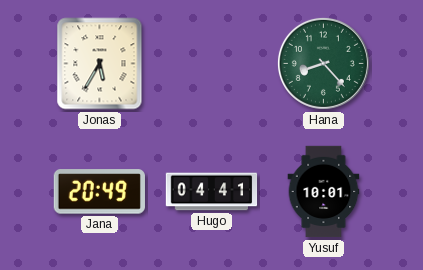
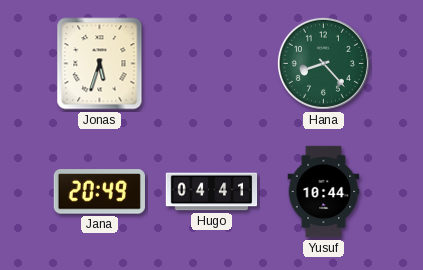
Jonas: 5:35 -> 5:33
Yusuf: 10:01 -> 10:44
